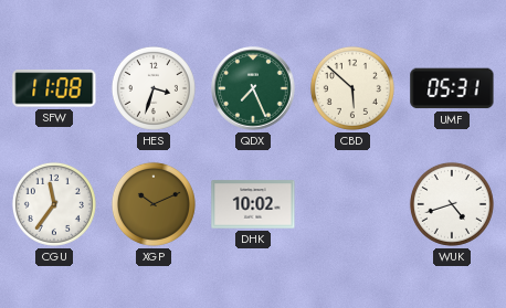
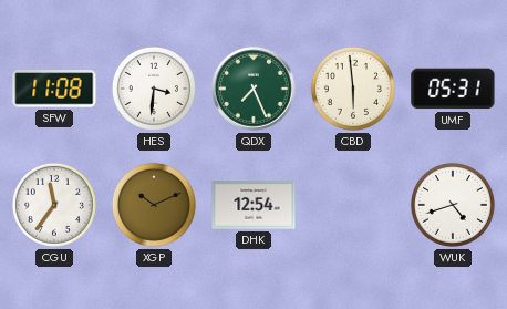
HES: 3:33 -> 3:31
CBD: 5:52 -> 5:59
DHK: 10:02 -> 12:54
